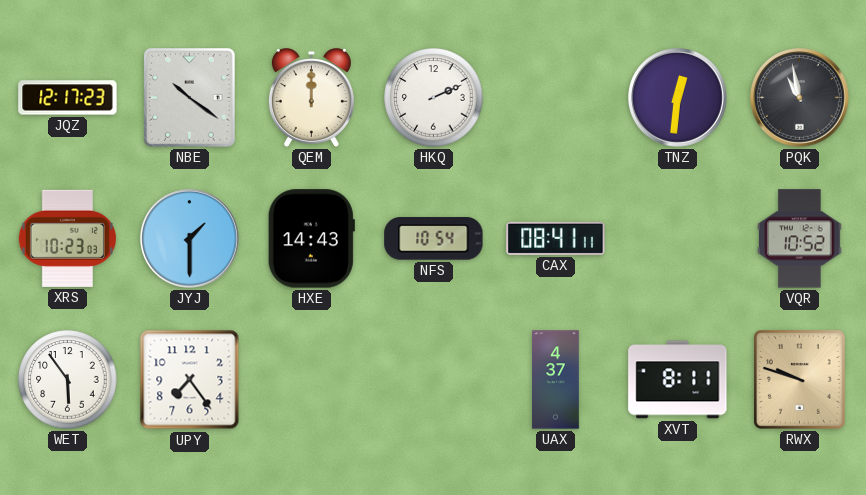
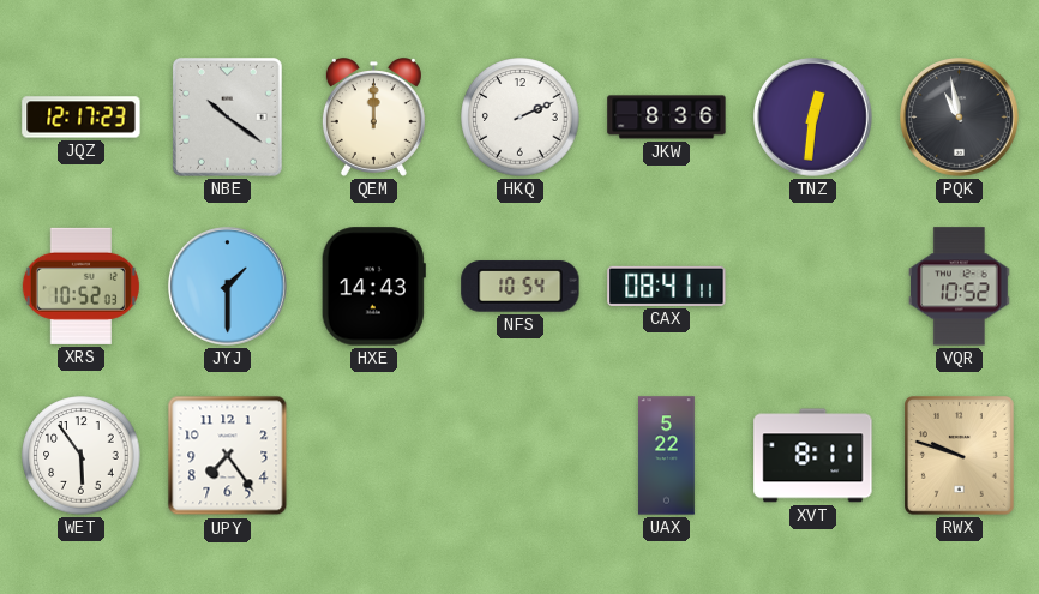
JKW: none -> 8:36
XRS: 10:23 -> 10:52
UAX: 4:37 -> 5:22
